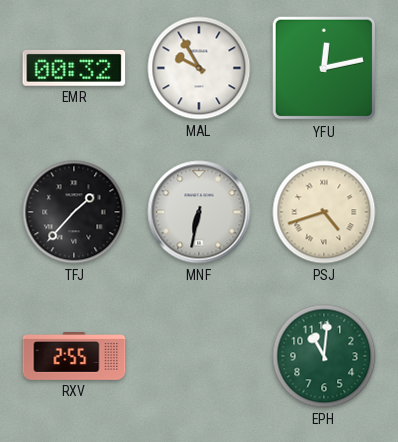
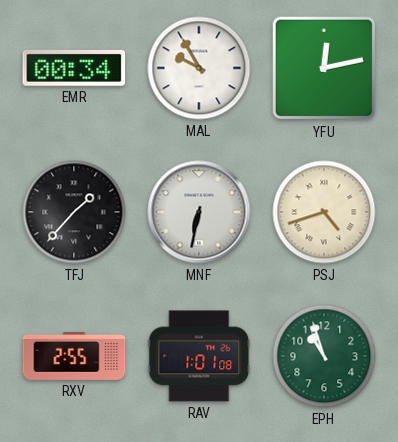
EMR: 00:32 -> 00:34
RAV: none -> 1:01
EPH: 11:01 -> 10:57
